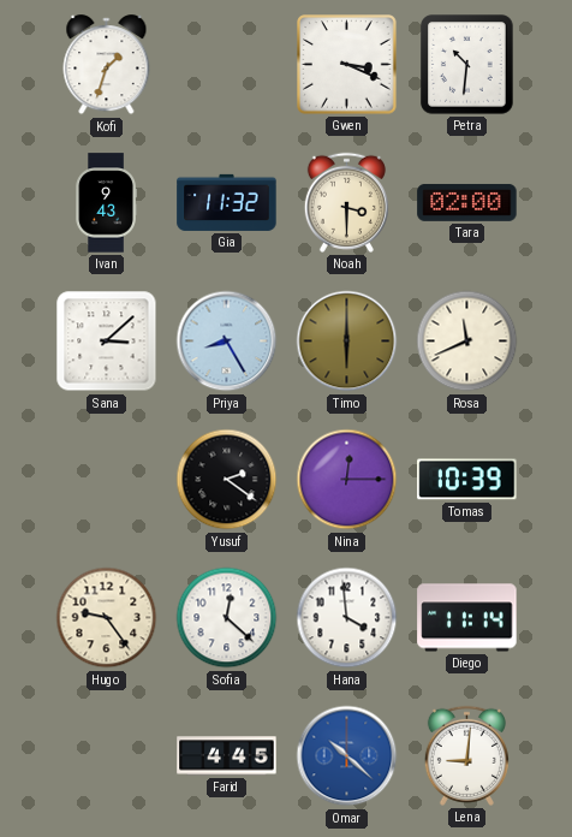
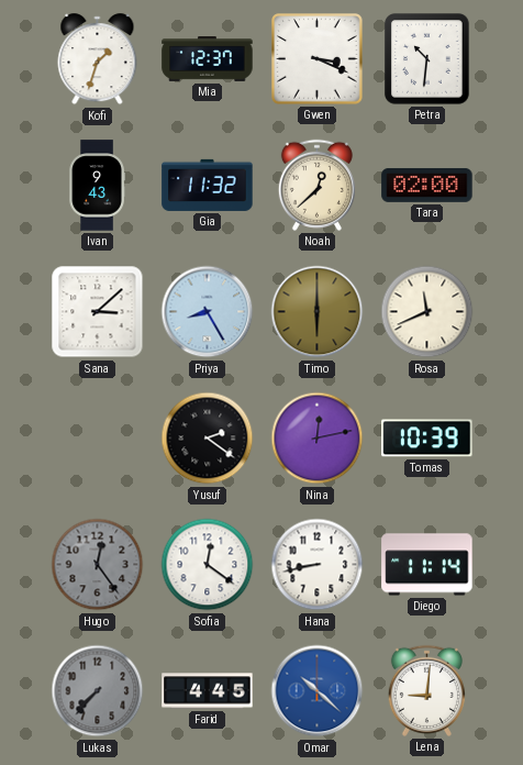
Mia: none -> 12:37
Noah: 3:30 -> 12:38
Nina: 12:15 -> 12:13
Hugo: 9:24 -> 12:24
Hugo dial: cream -> grey
Sofia: 12:22 -> 12:21
Hana: 3:59 -> 8:43
Lukas: none -> 7:37
